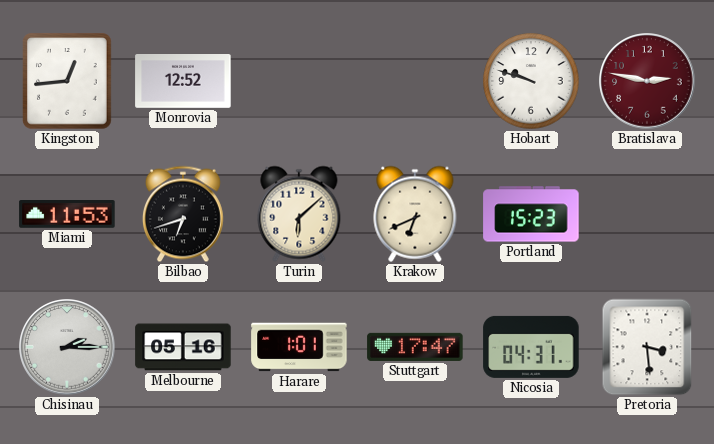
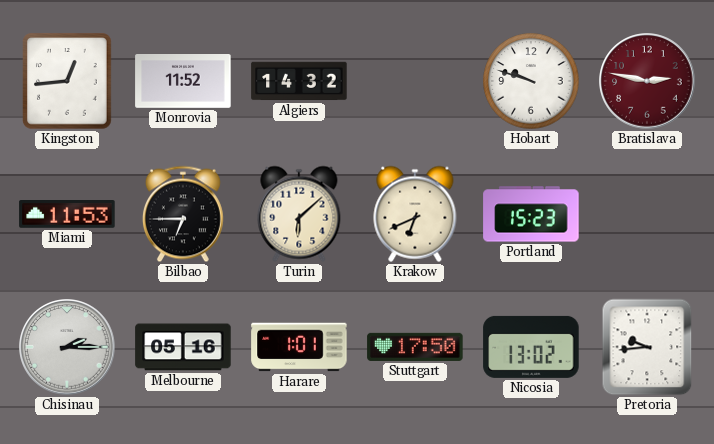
Monrovia: 12:52 -> 11:52
Algiers: none -> 14:32
Bilbao: 6:42 -> 6:45
Stuttgart: 17:47 -> 17:50
Nicosia: 04:31 -> 13:02
Pretoria: 3:29 -> 9:44
